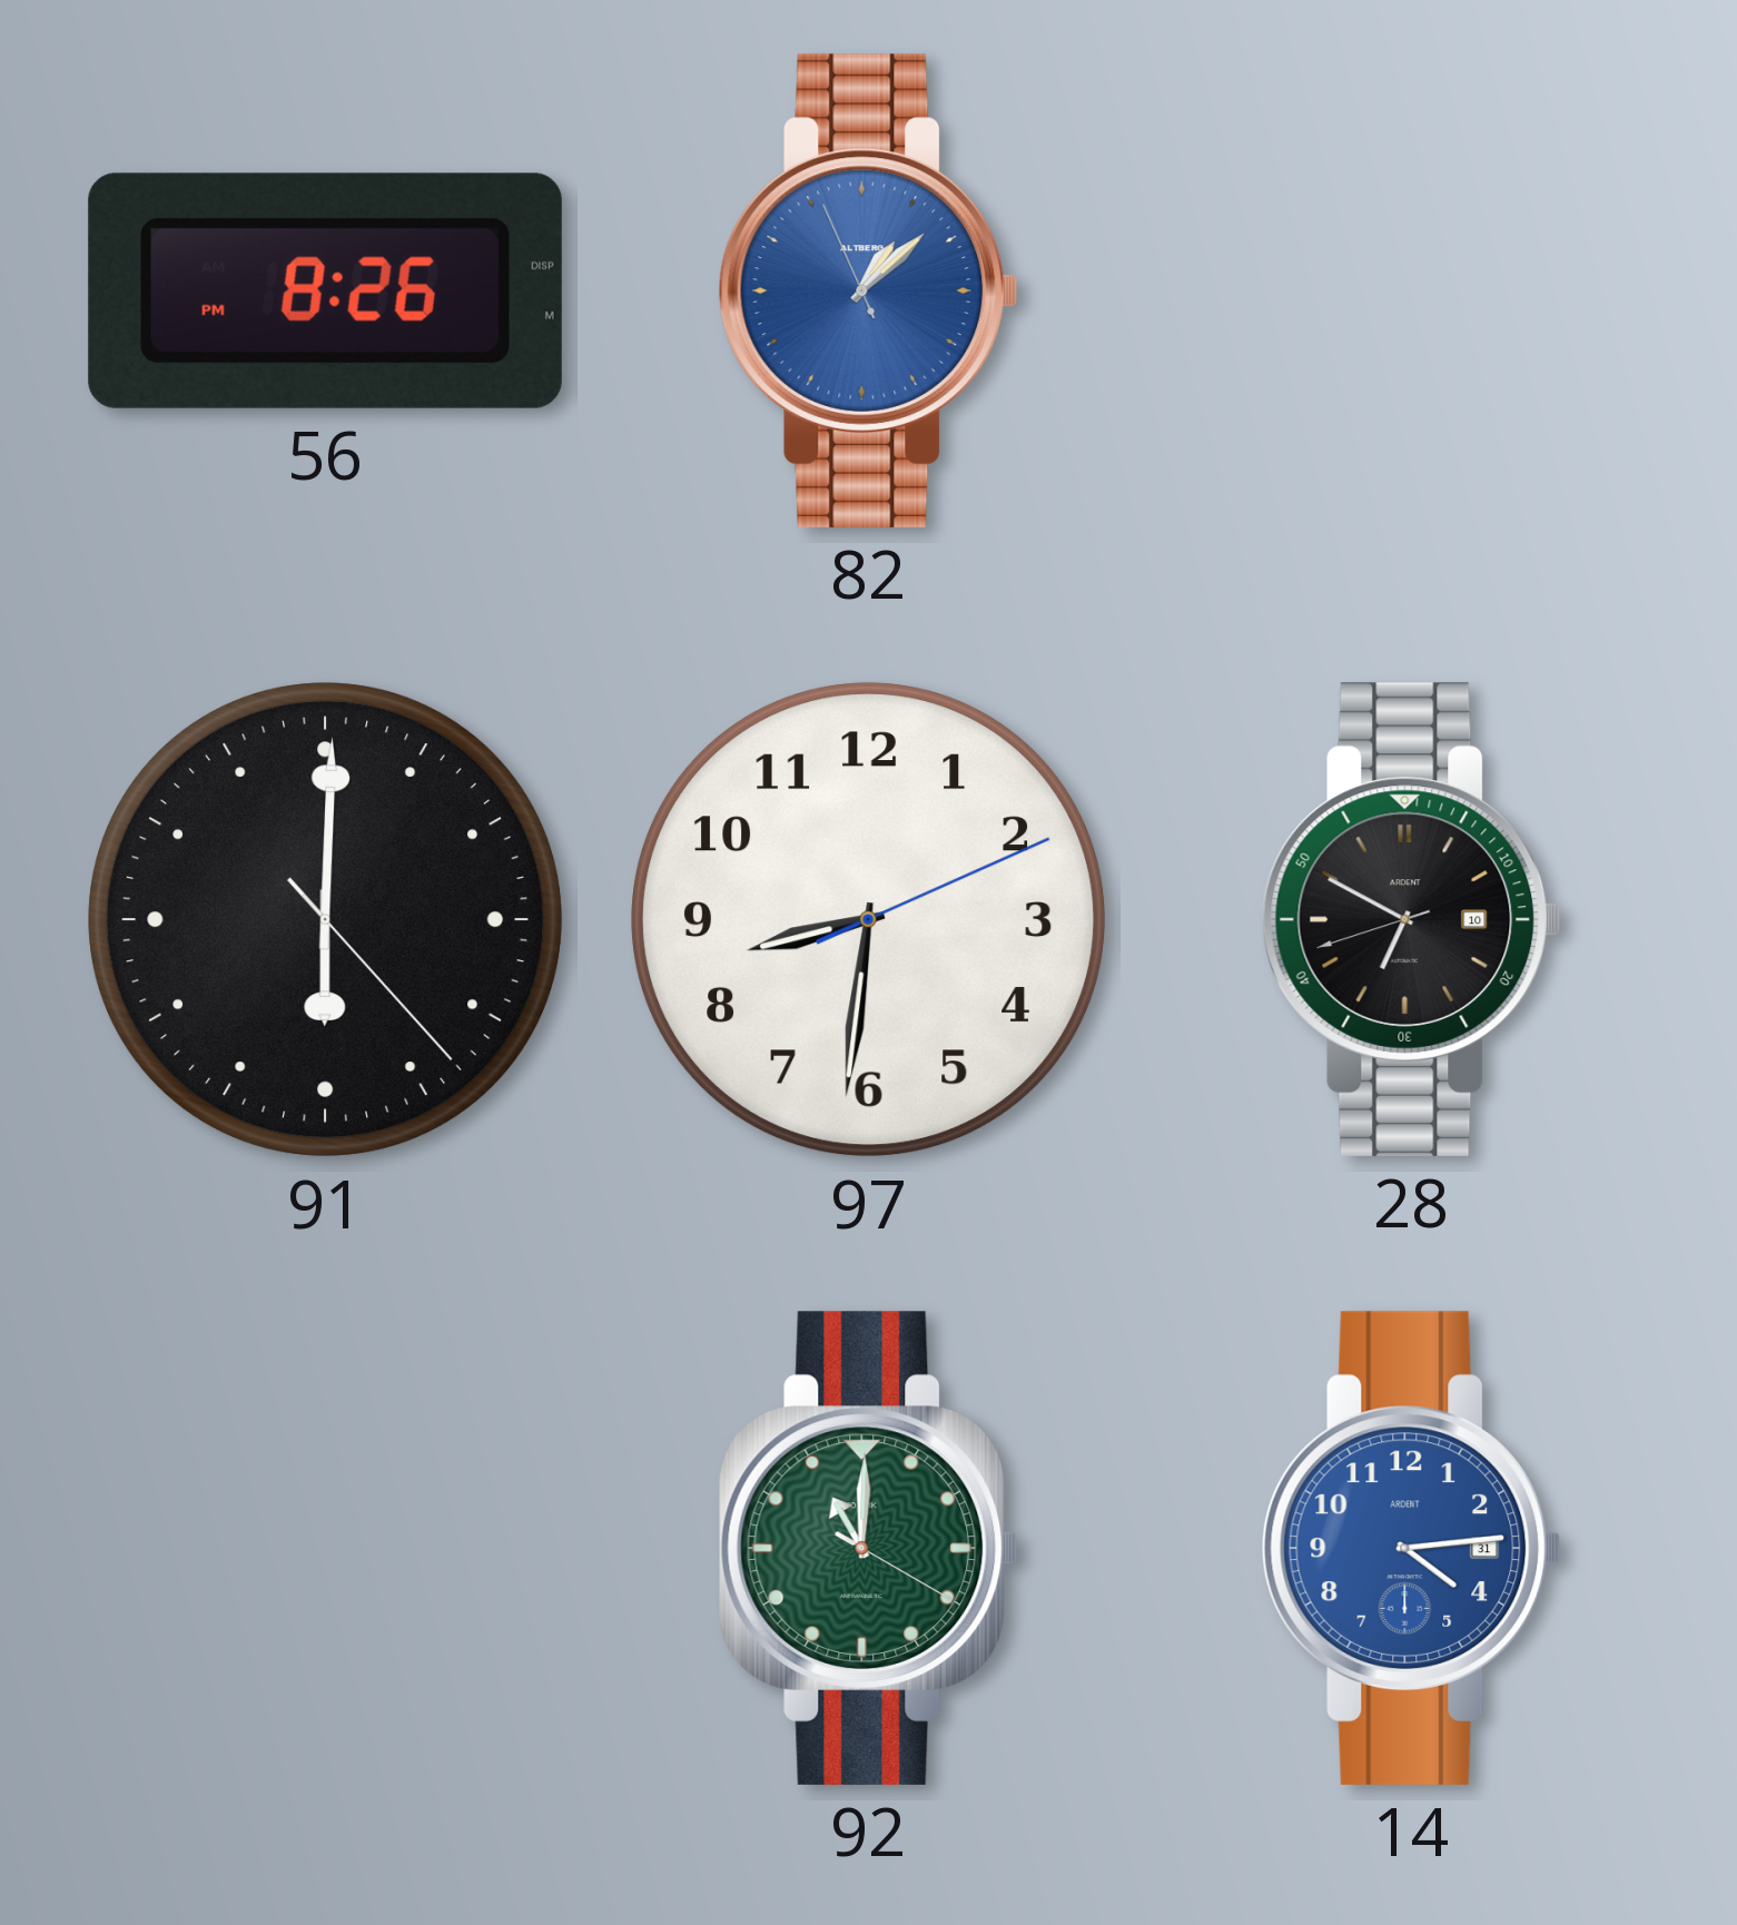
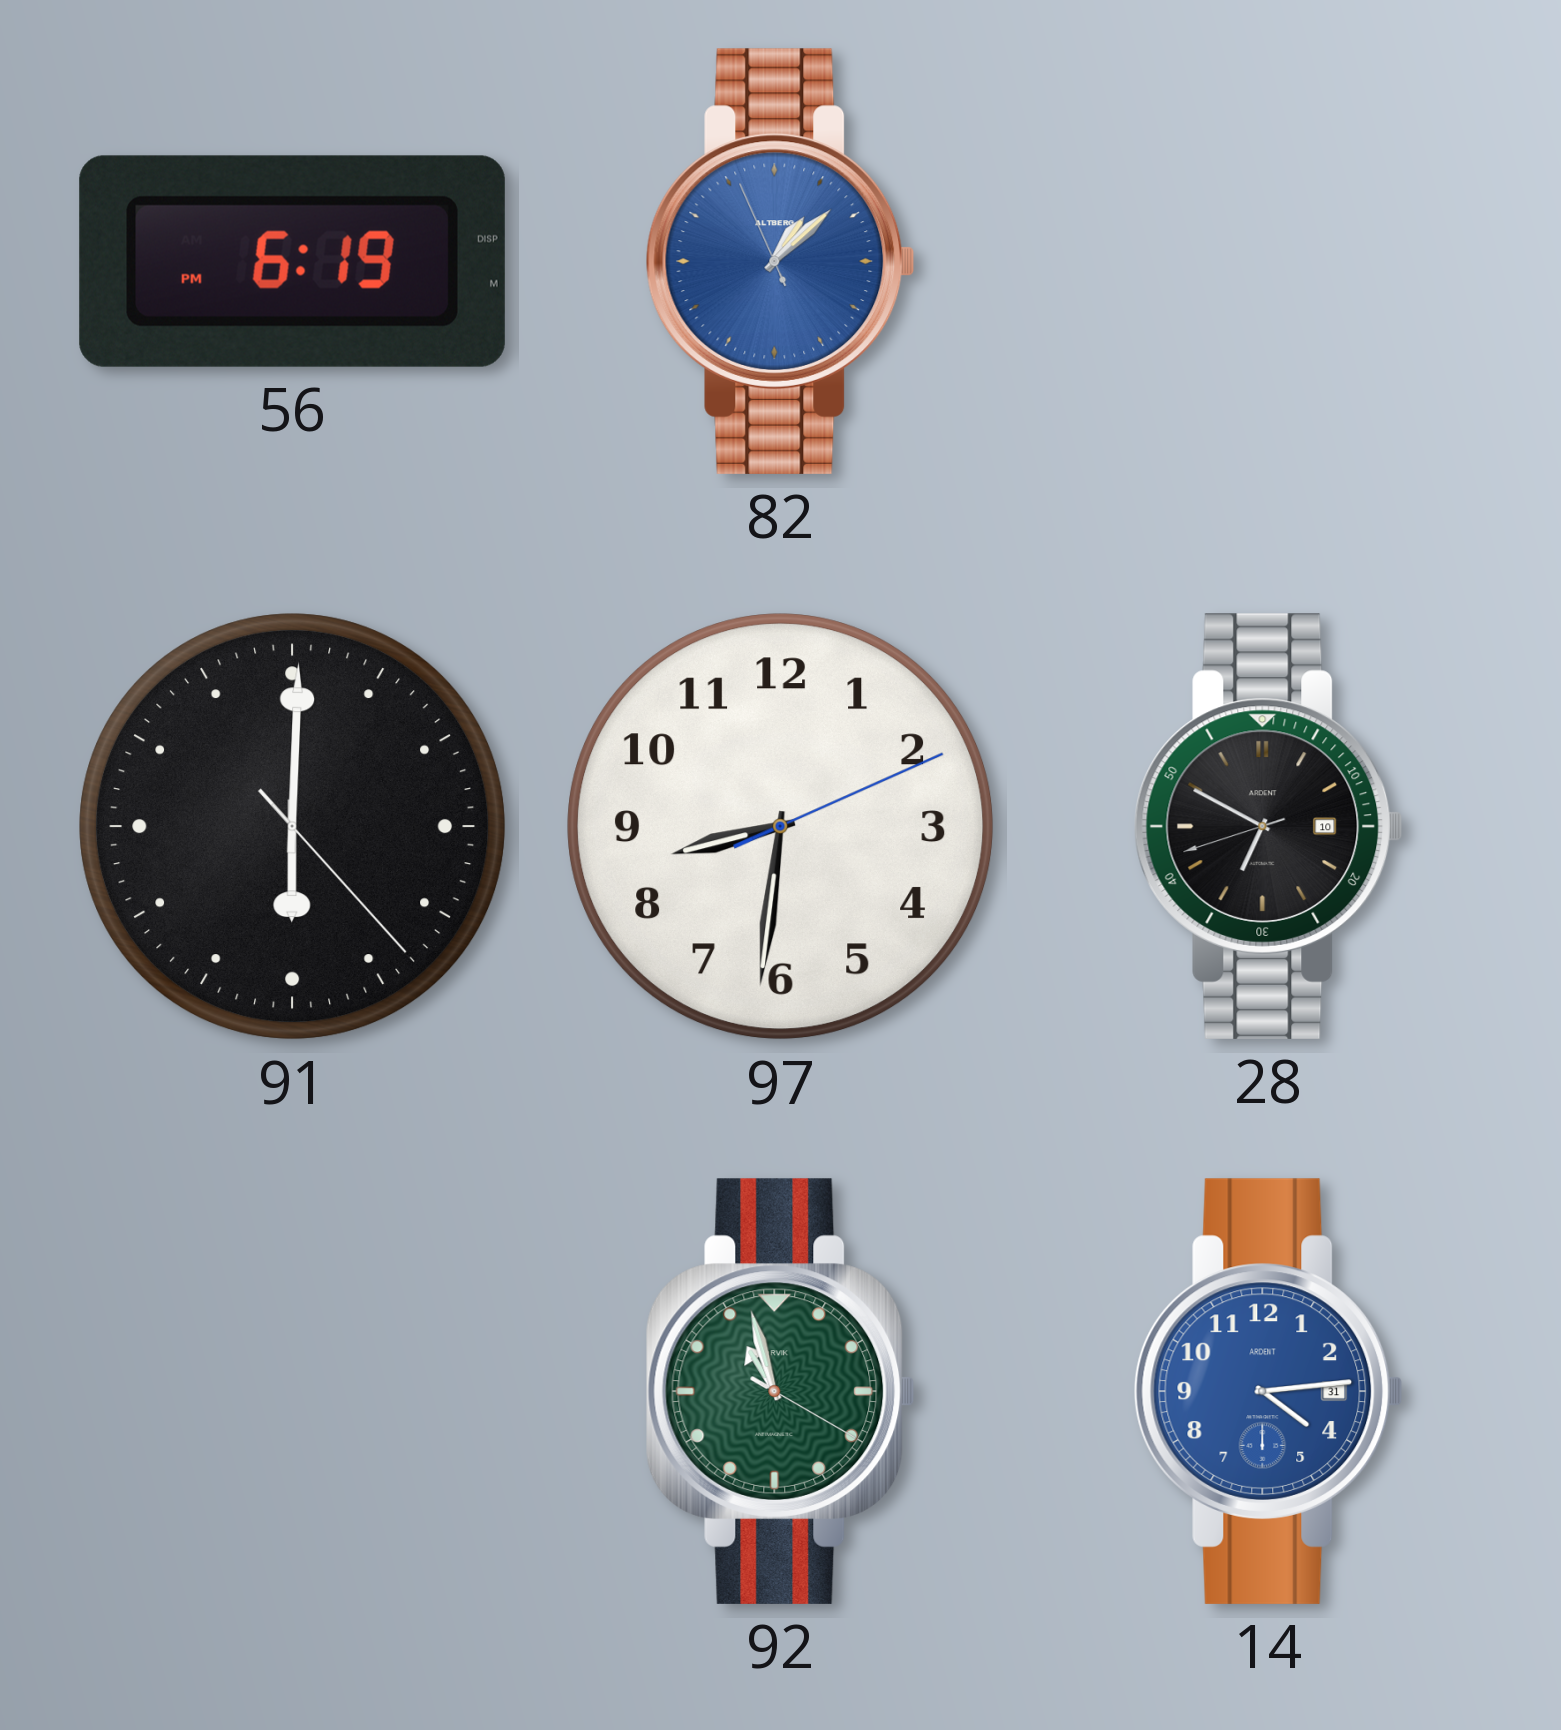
56: 8:26 -> 6:19
92: 11:00 -> 10:57
